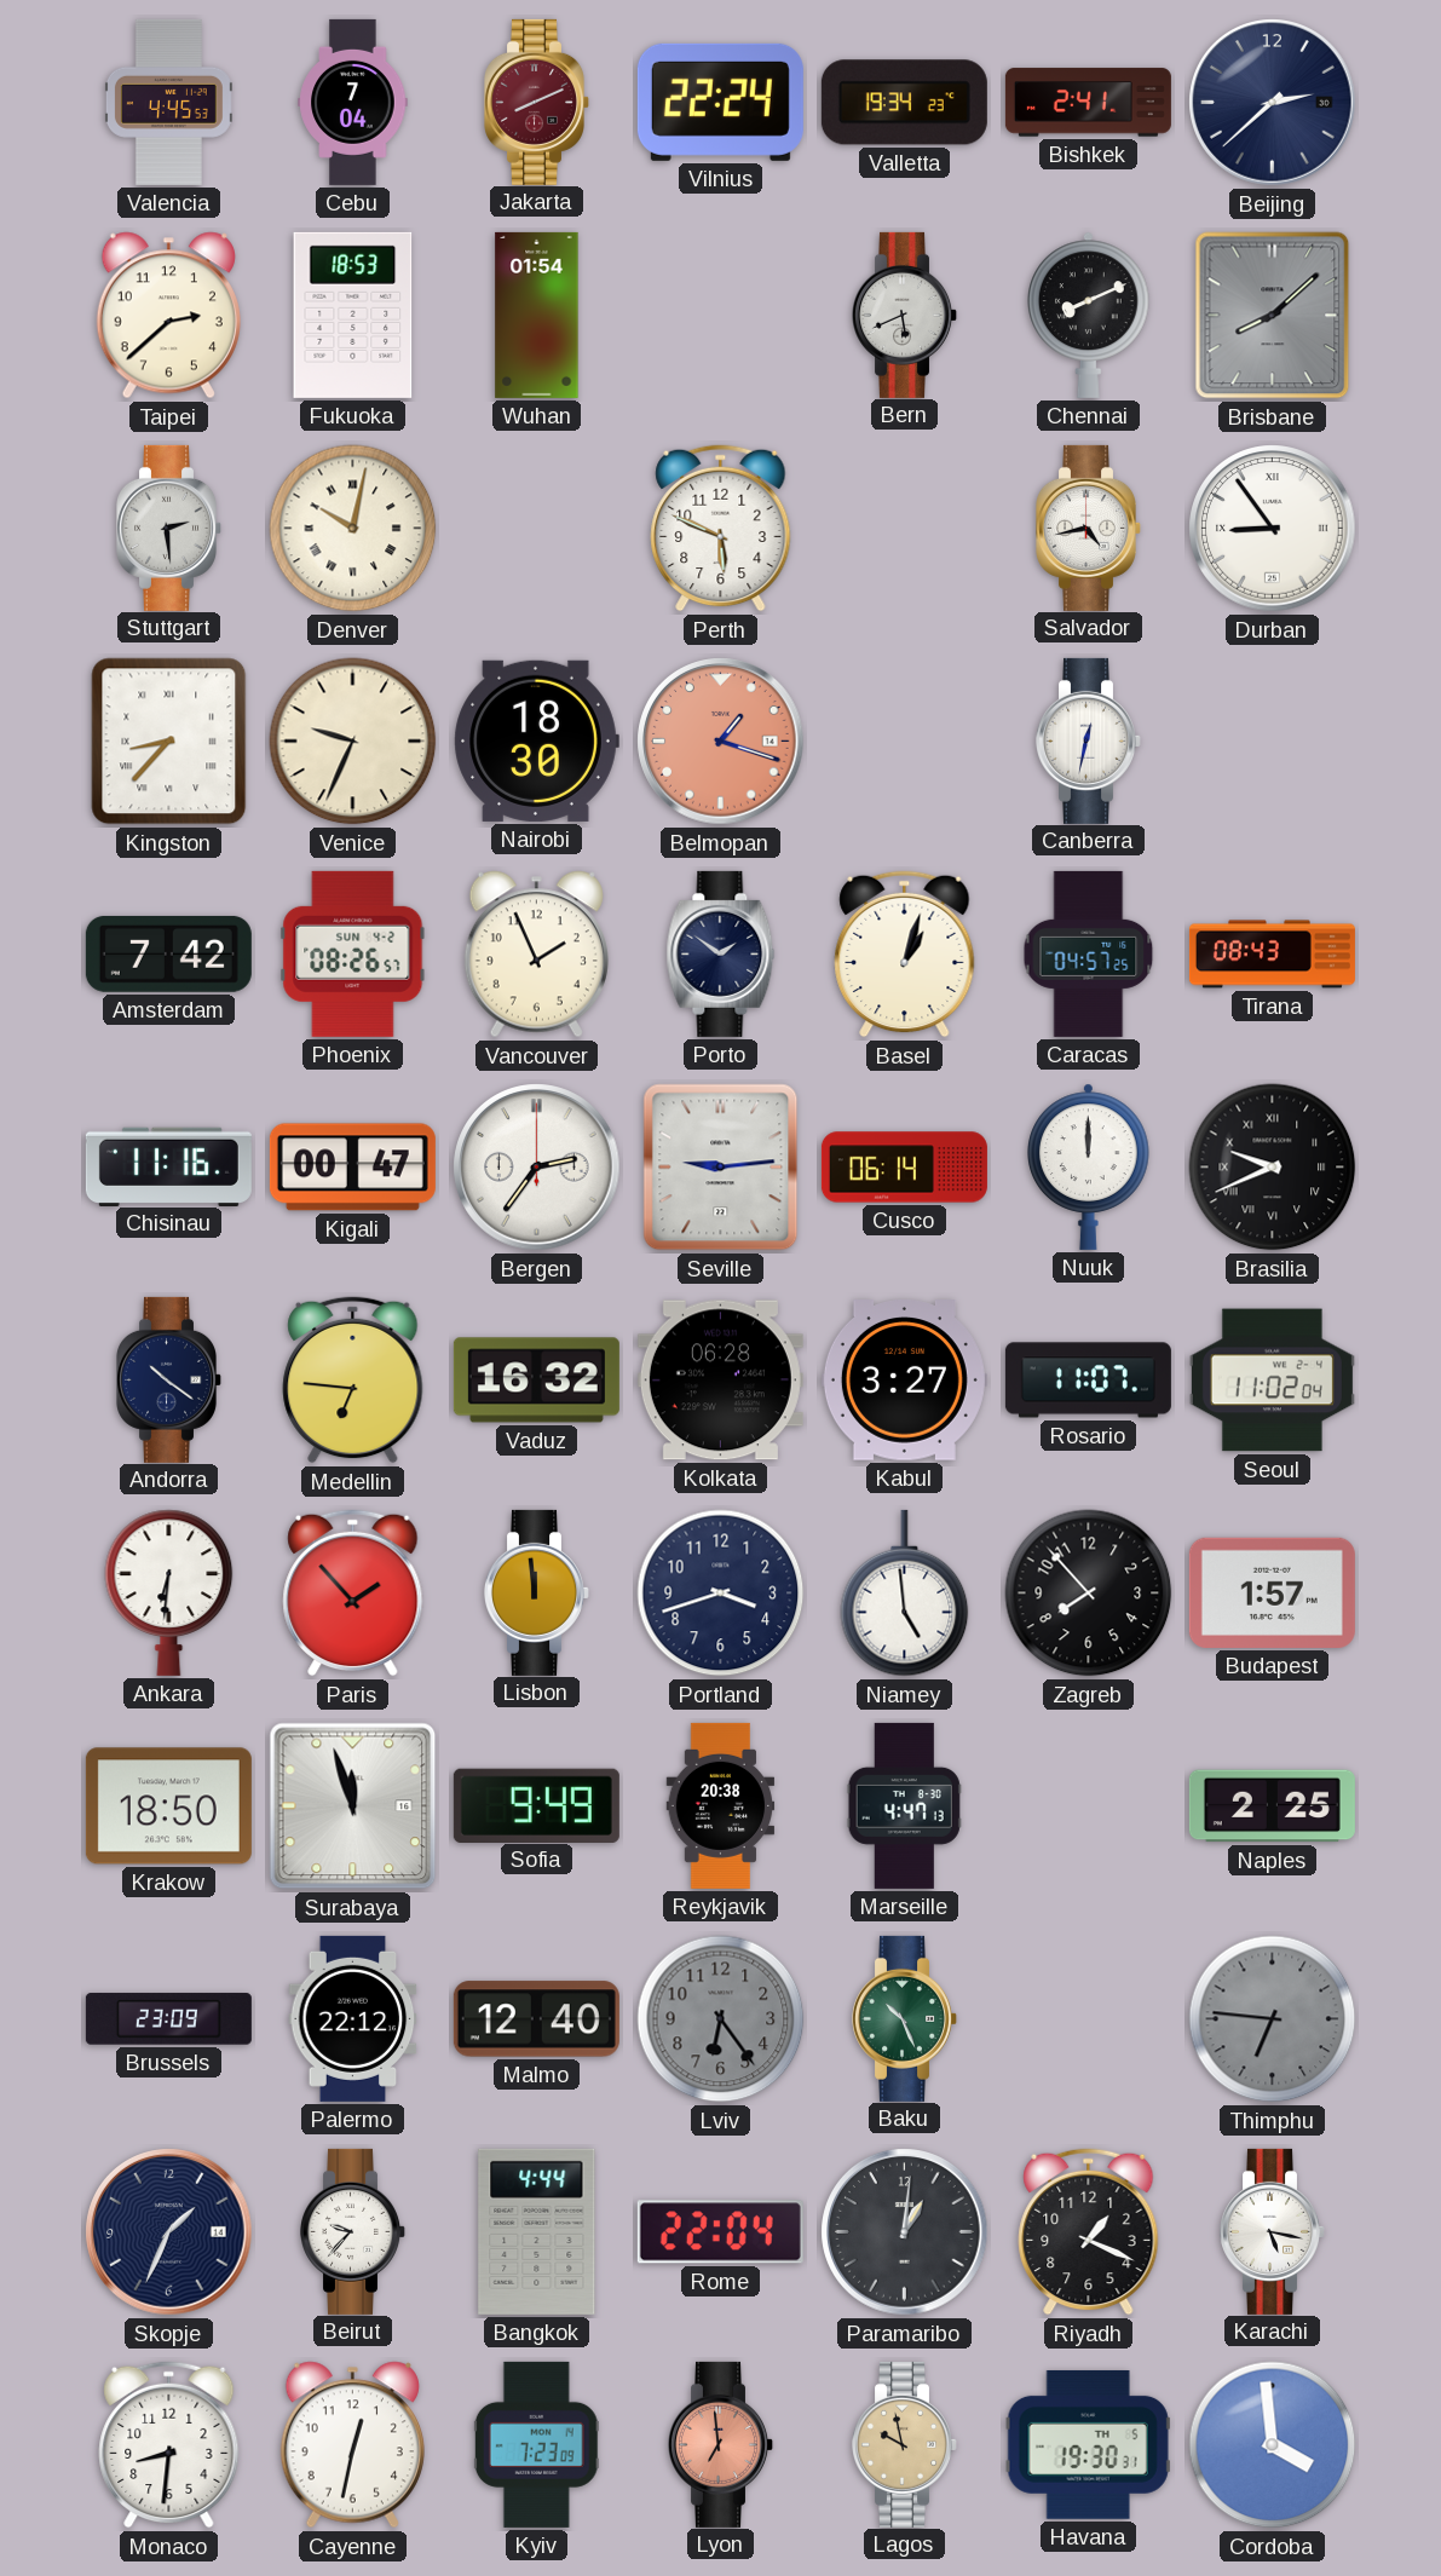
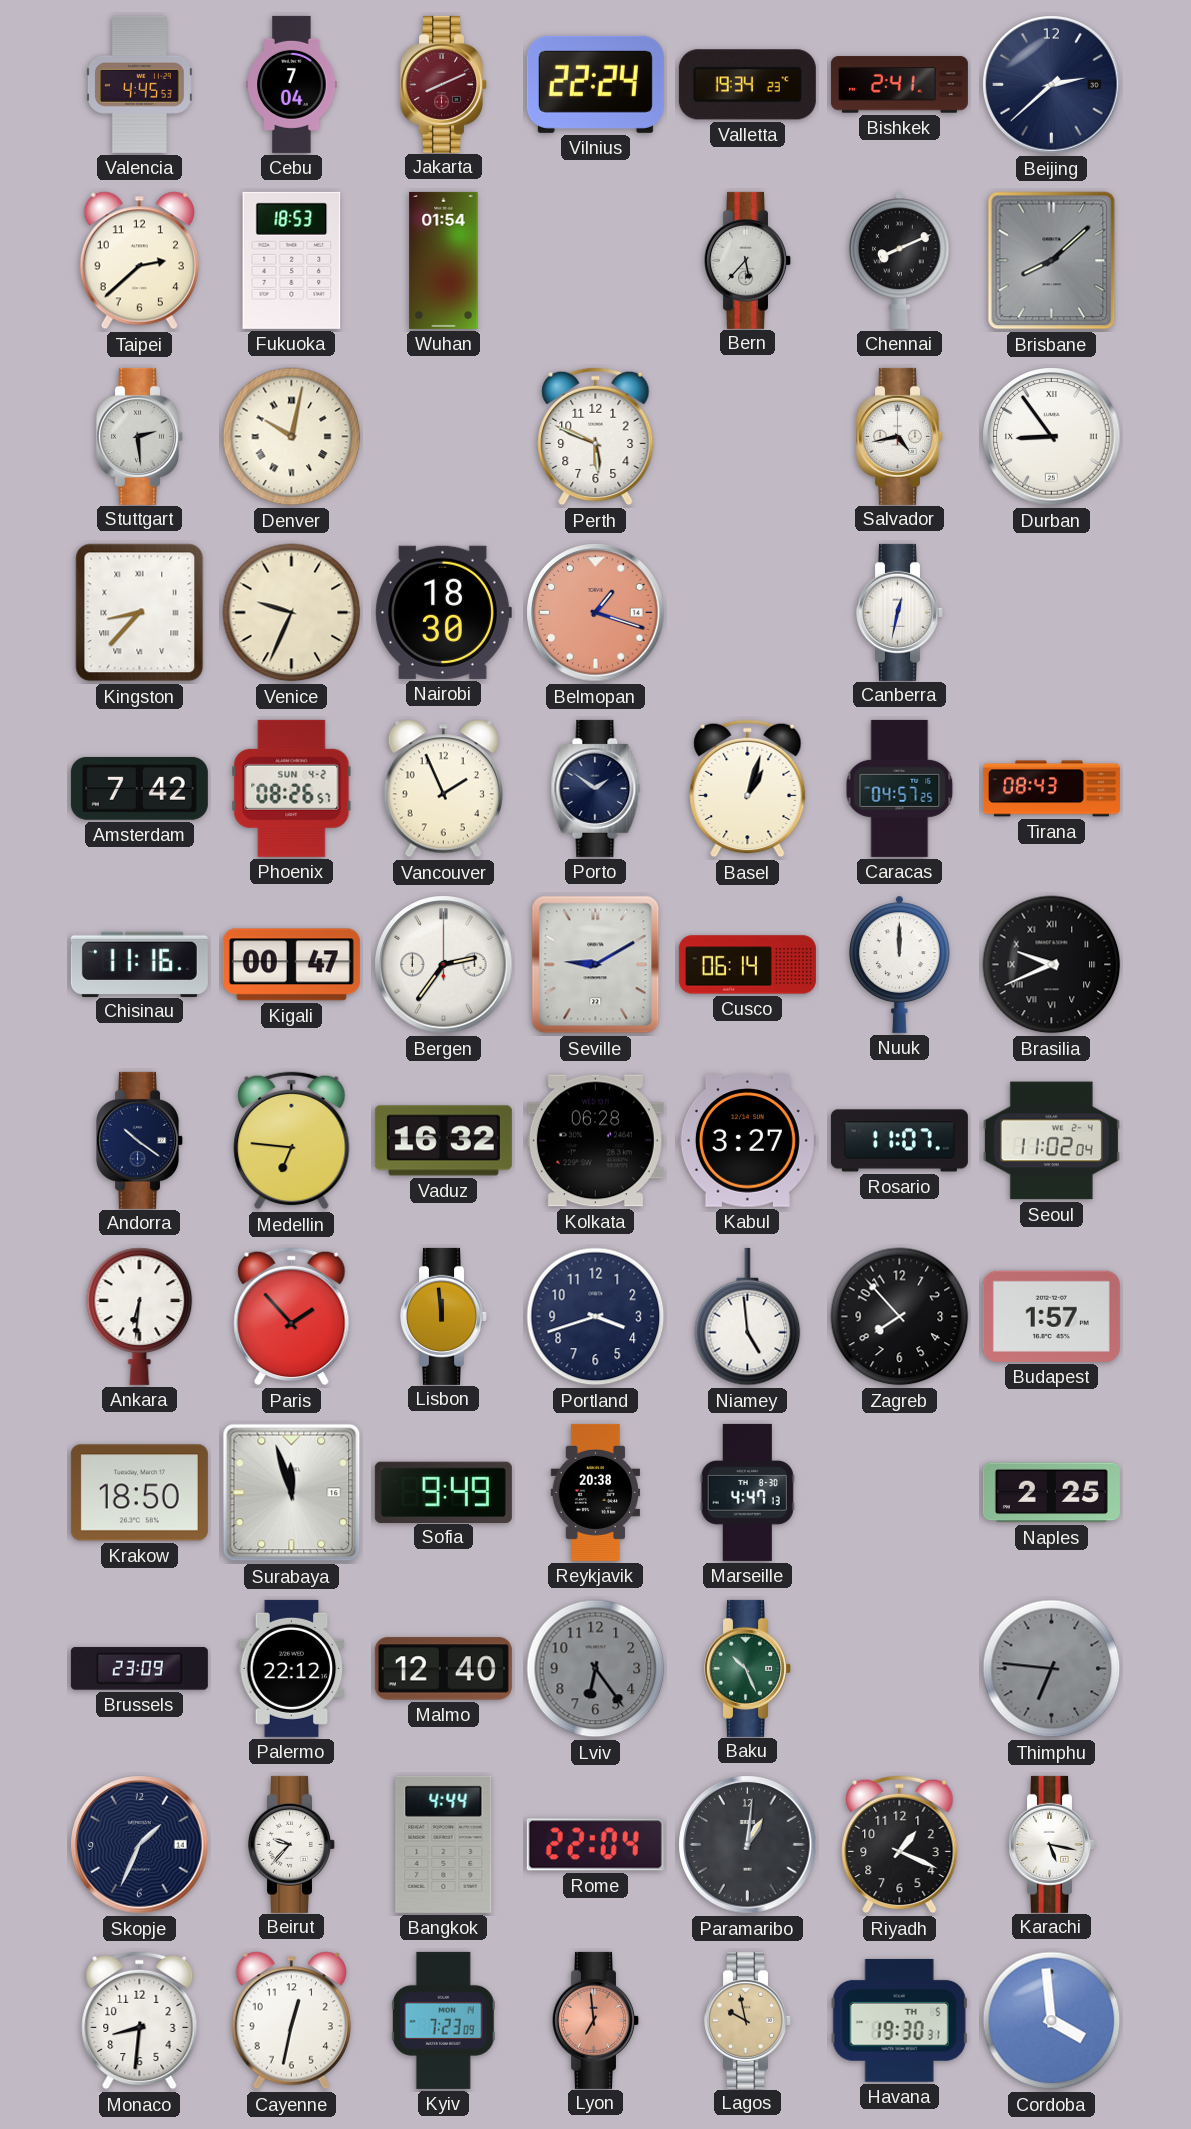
Bern: 5:41 -> 5:37
Seville: 9:14 -> 9:10
